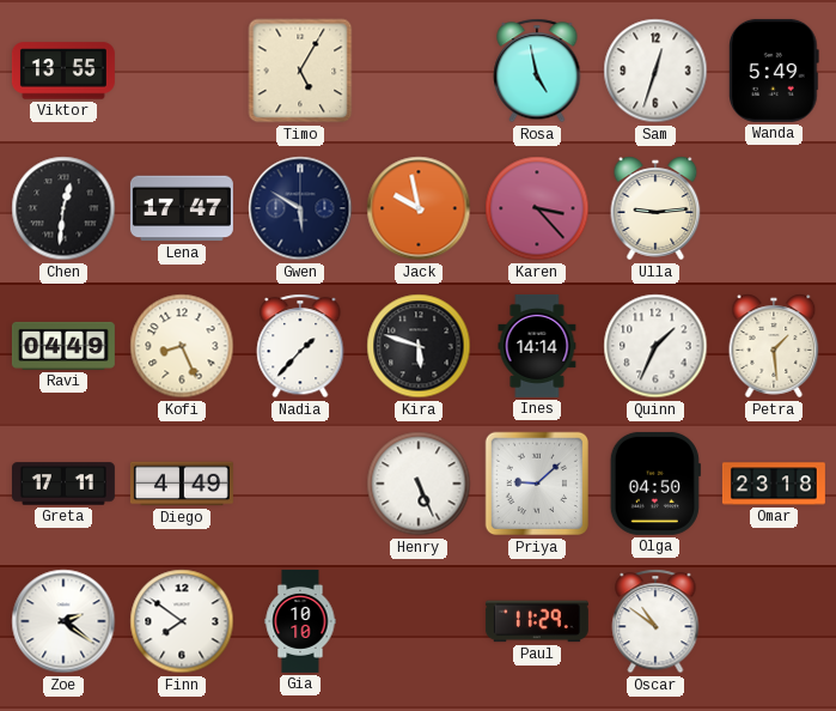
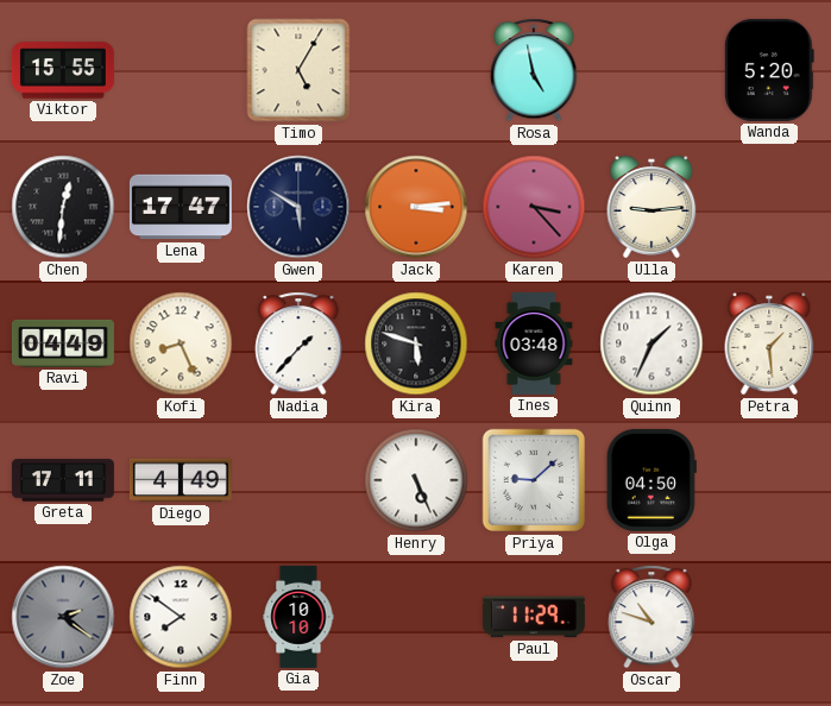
Viktor: 13:55 -> 15:55
Sam: 12:33 -> none
Wanda: 5:49 -> 5:20
Jack: 9:58 -> 3:14
Ines: 14:14 -> 03:48
Omar: 23:18 -> none
Zoe dial: white -> grey
Oscar: 10:51 -> 10:48
